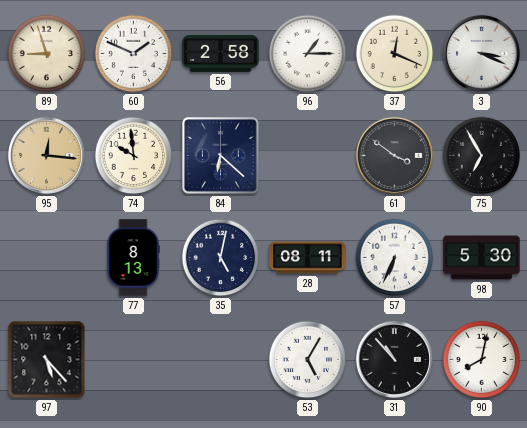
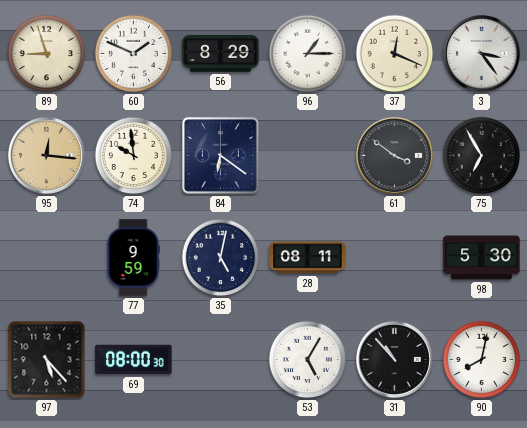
56: 2:58 -> 8:29
3: 3:19 -> 3:24
84: 6:22 -> 6:21
77: 8:13 -> 9:59
57: 6:34 -> none
69: none -> 08:00
